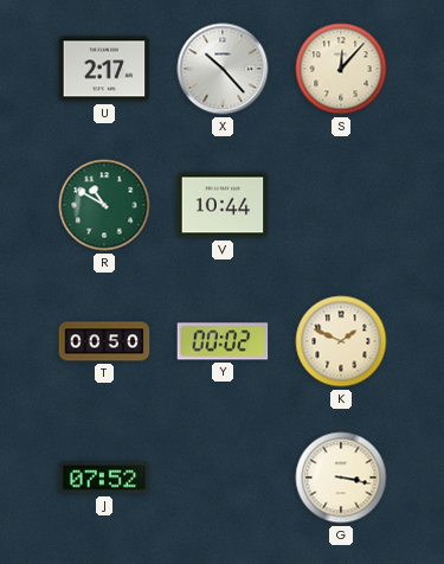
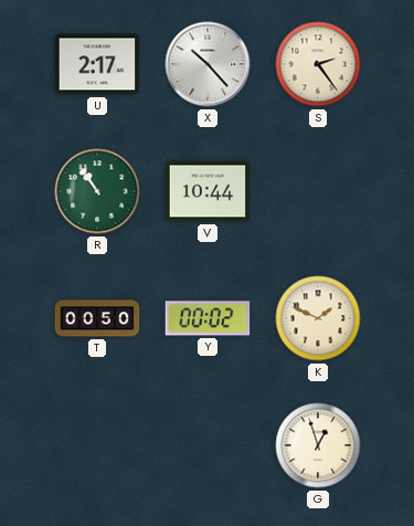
S: 12:07 -> 2:24
R: 10:50 -> 10:54
J: 07:52 -> none
G: 3:17 -> 12:57
